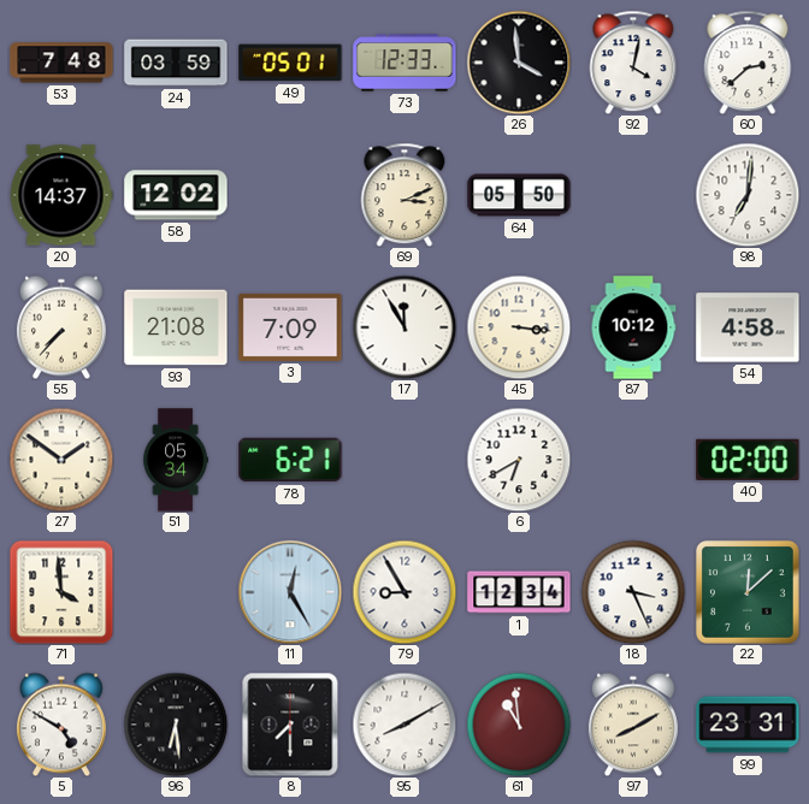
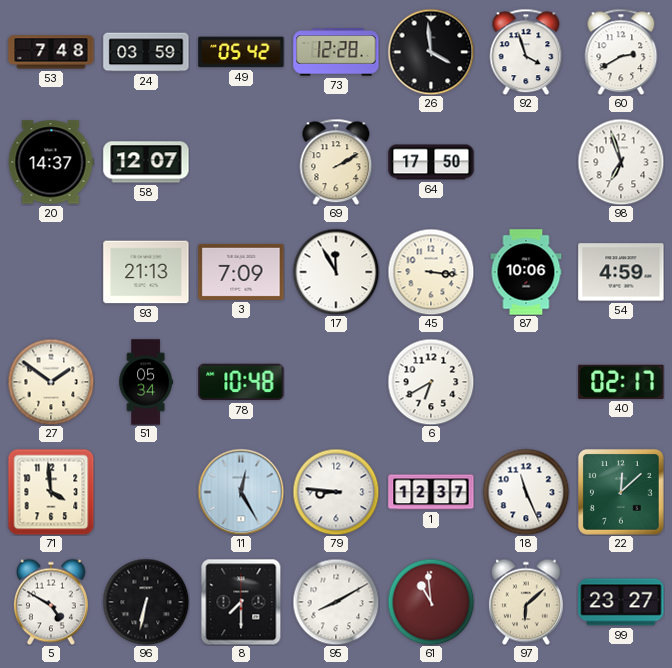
49: 05:01 -> 05:42
73: 12:33 -> 12:28
92: 4:02 -> 3:57
60: 2:38 -> 2:40
58: 12:02 -> 12:07
69: 3:11 -> 2:10
64: 05:50 -> 17:50
98: 7:01 -> 6:57
55: 7:37 -> none
93: 21:08 -> 21:13
87: 10:12 -> 10:06
54: 4:58 -> 4:59
78: 6:21 -> 10:48
40: 02:00 -> 02:17
79: 8:55 -> 8:46
1: 12:34 -> 12:37
18: 3:26 -> 11:26
96: 6:29 -> 6:32
97: 8:10 -> 6:08
99: 23:31 -> 23:27
